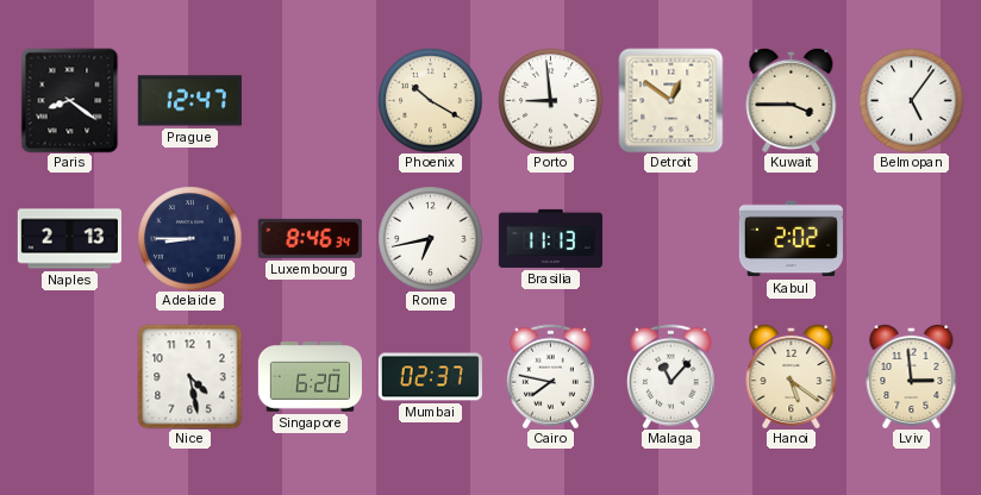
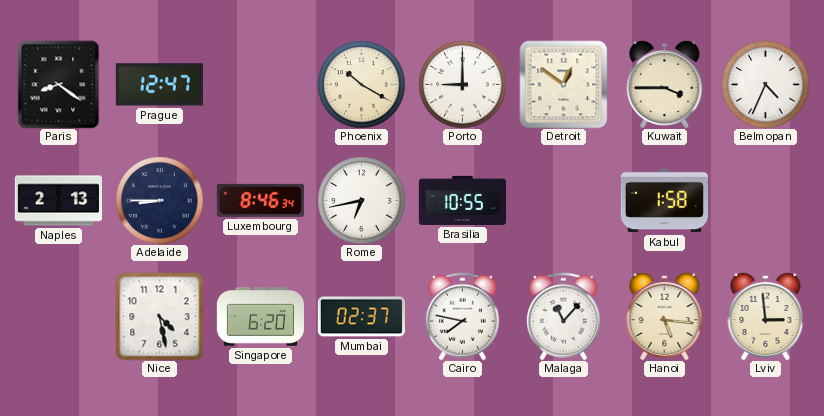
Porto: 8:59 -> 9:00
Belmopan: 5:06 -> 4:34
Brasilia: 11:13 -> 10:55
Kabul: 2:02 -> 1:58
Hanoi: 5:21 -> 5:16
